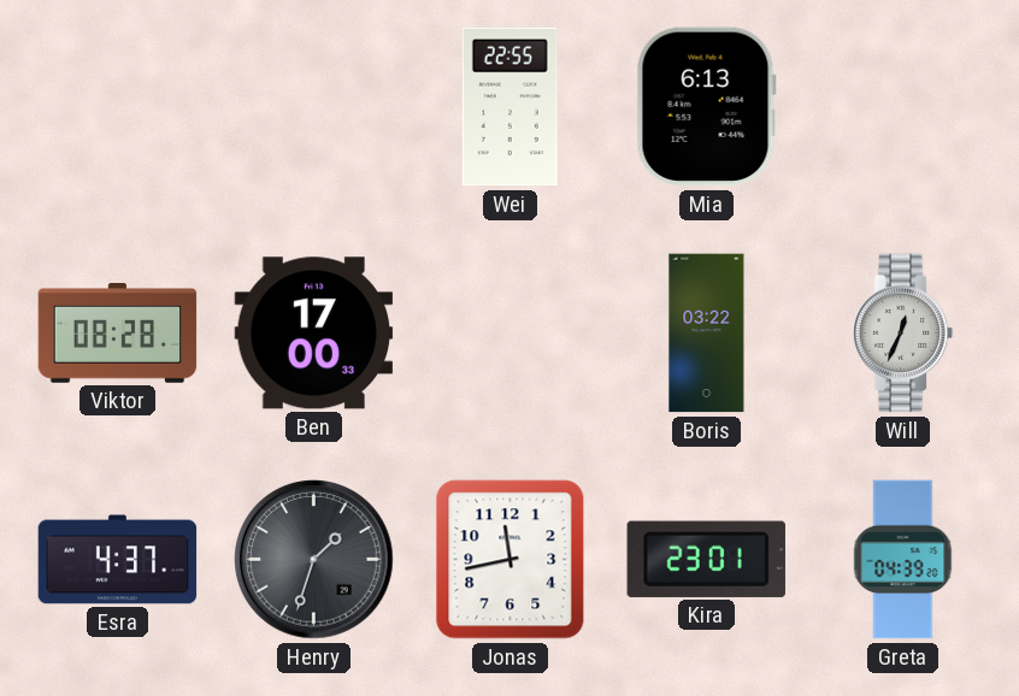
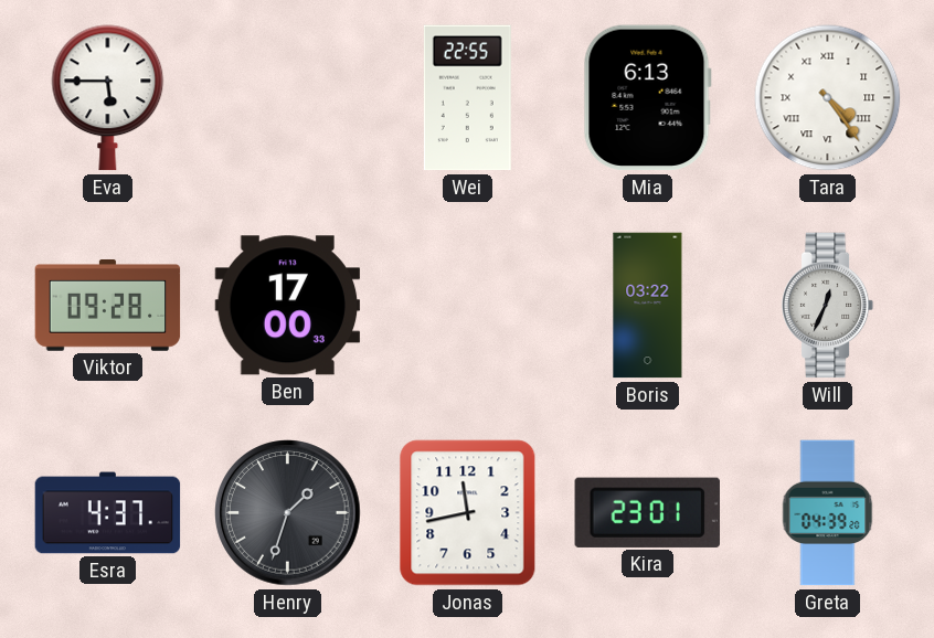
Eva: none -> 5:45
Tara: none -> 4:24
Viktor: 08:28 -> 09:28
